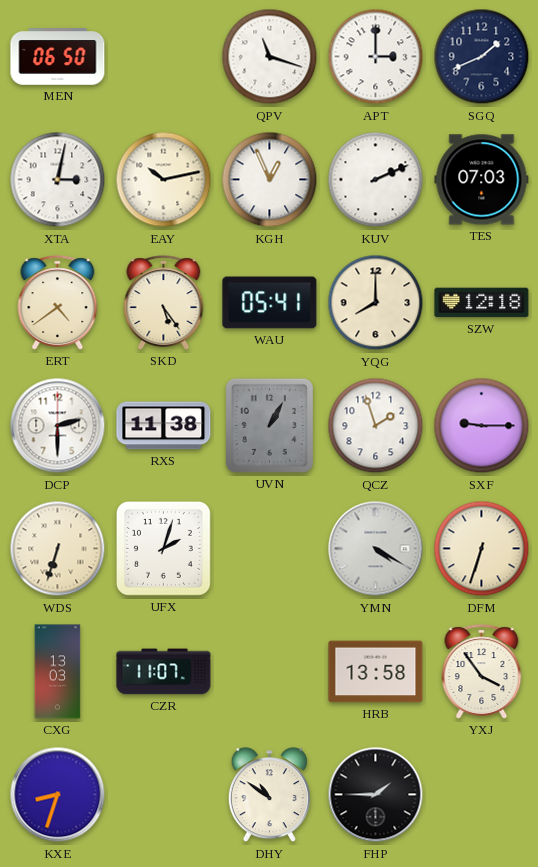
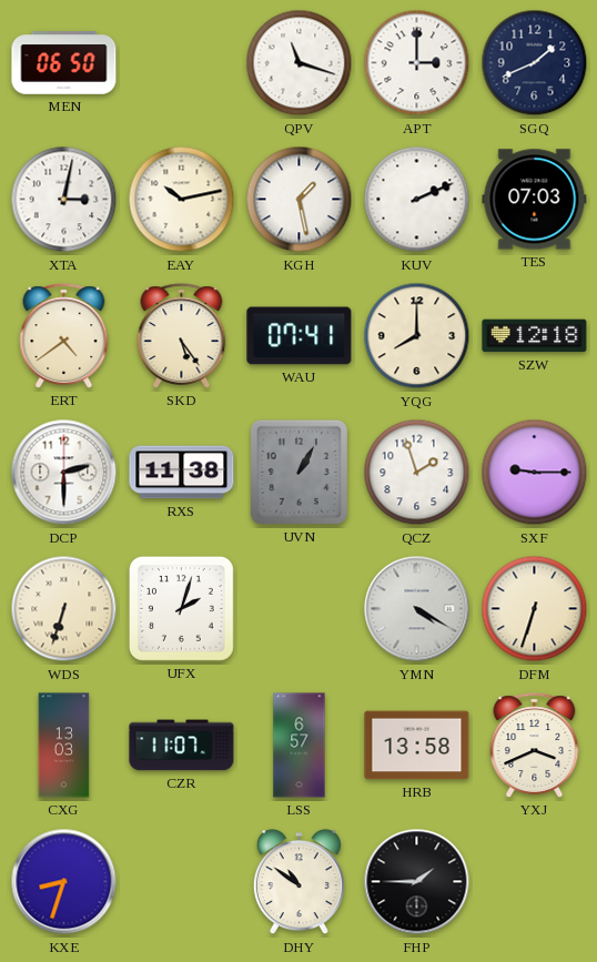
KGH: 12:56 -> 1:28
WAU: 05:41 -> 07:41
LSS: none -> 6:57
YXJ: 3:54 -> 3:41
